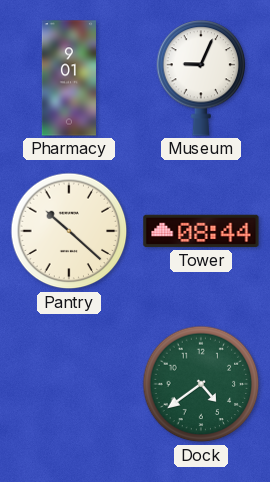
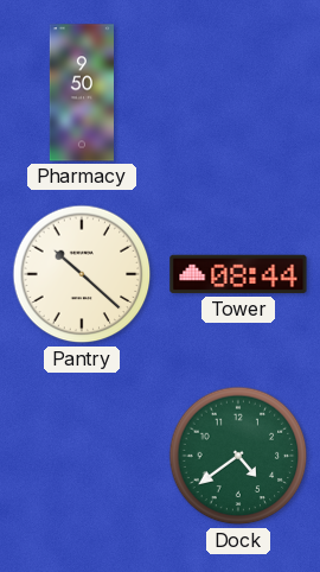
Pharmacy: 9:01 -> 9:50
Museum: 9:04 -> none
